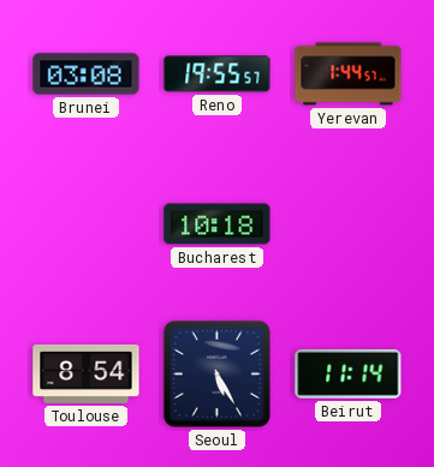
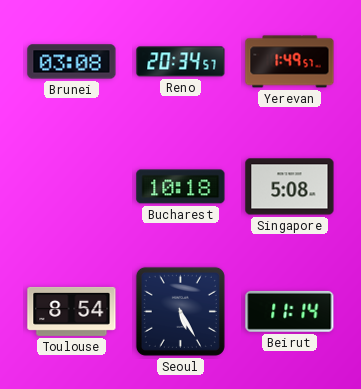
Reno: 19:55 -> 20:34
Yerevan: 1:44 -> 1:49
Singapore: none -> 5:08
